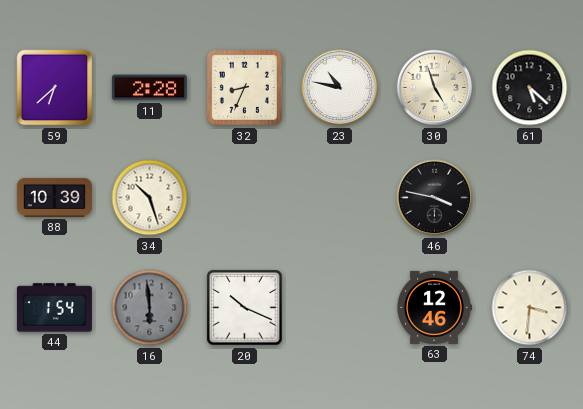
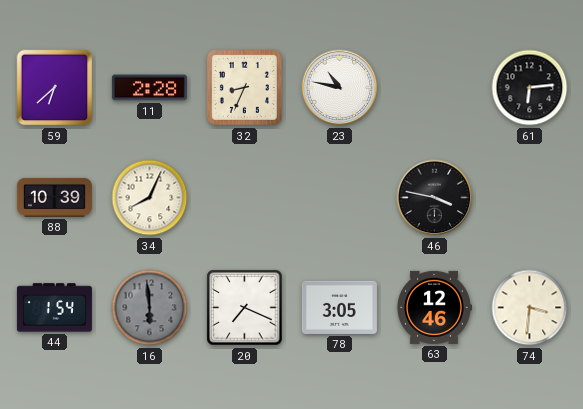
30: 4:57 -> none
61: 5:22 -> 6:14
34: 10:27 -> 8:04
20: 10:19 -> 7:19
78: none -> 3:05
